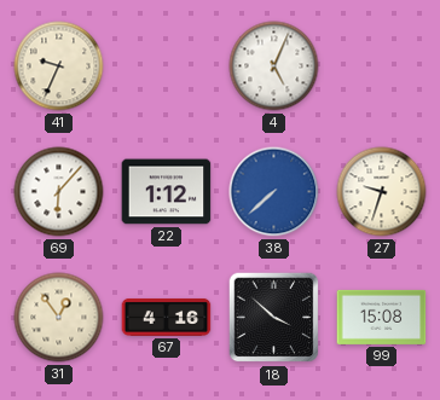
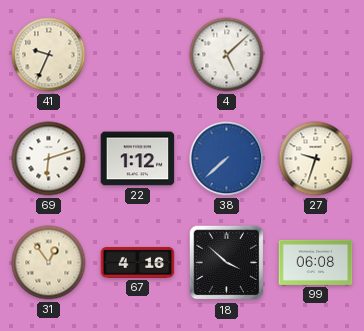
4: 5:04 -> 5:08
69: 6:07 -> 6:12
99: 15:08 -> 06:08
